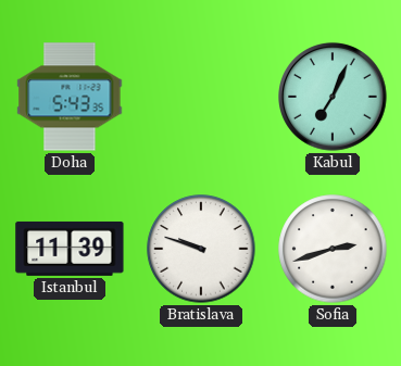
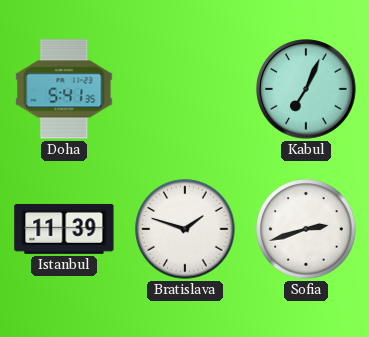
Doha: 5:43 -> 5:41
Bratislava: 9:48 -> 1:48
